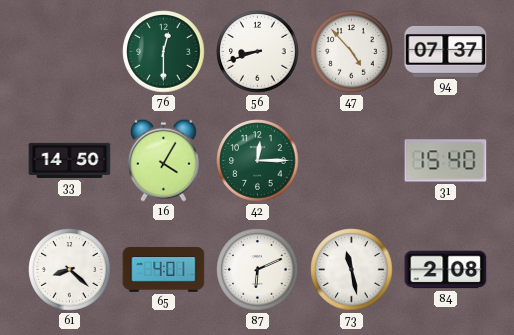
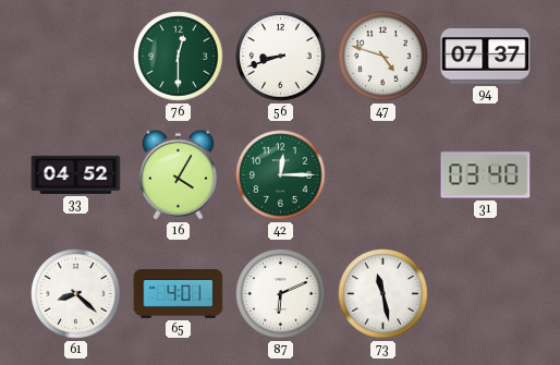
47: 4:53 -> 4:48
33: 14:50 -> 04:52
31: 15:40 -> 03:40
84: 2:08 -> none
